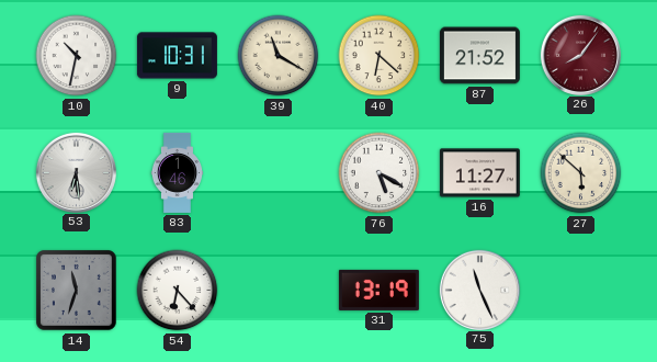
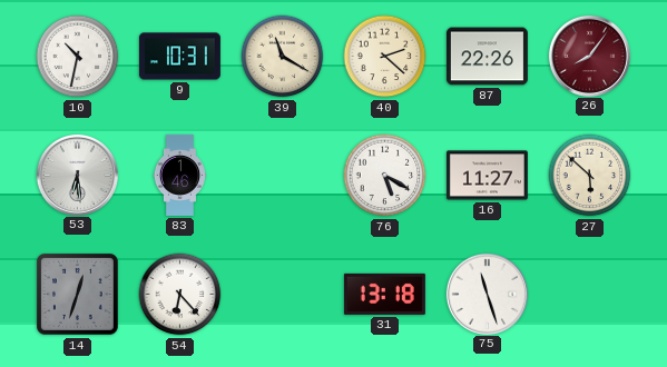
40: 6:22 -> 2:22
87: 21:52 -> 22:26
14: 11:33 -> 12:33
31: 13:19 -> 13:18
75: 11:26 -> 11:27
